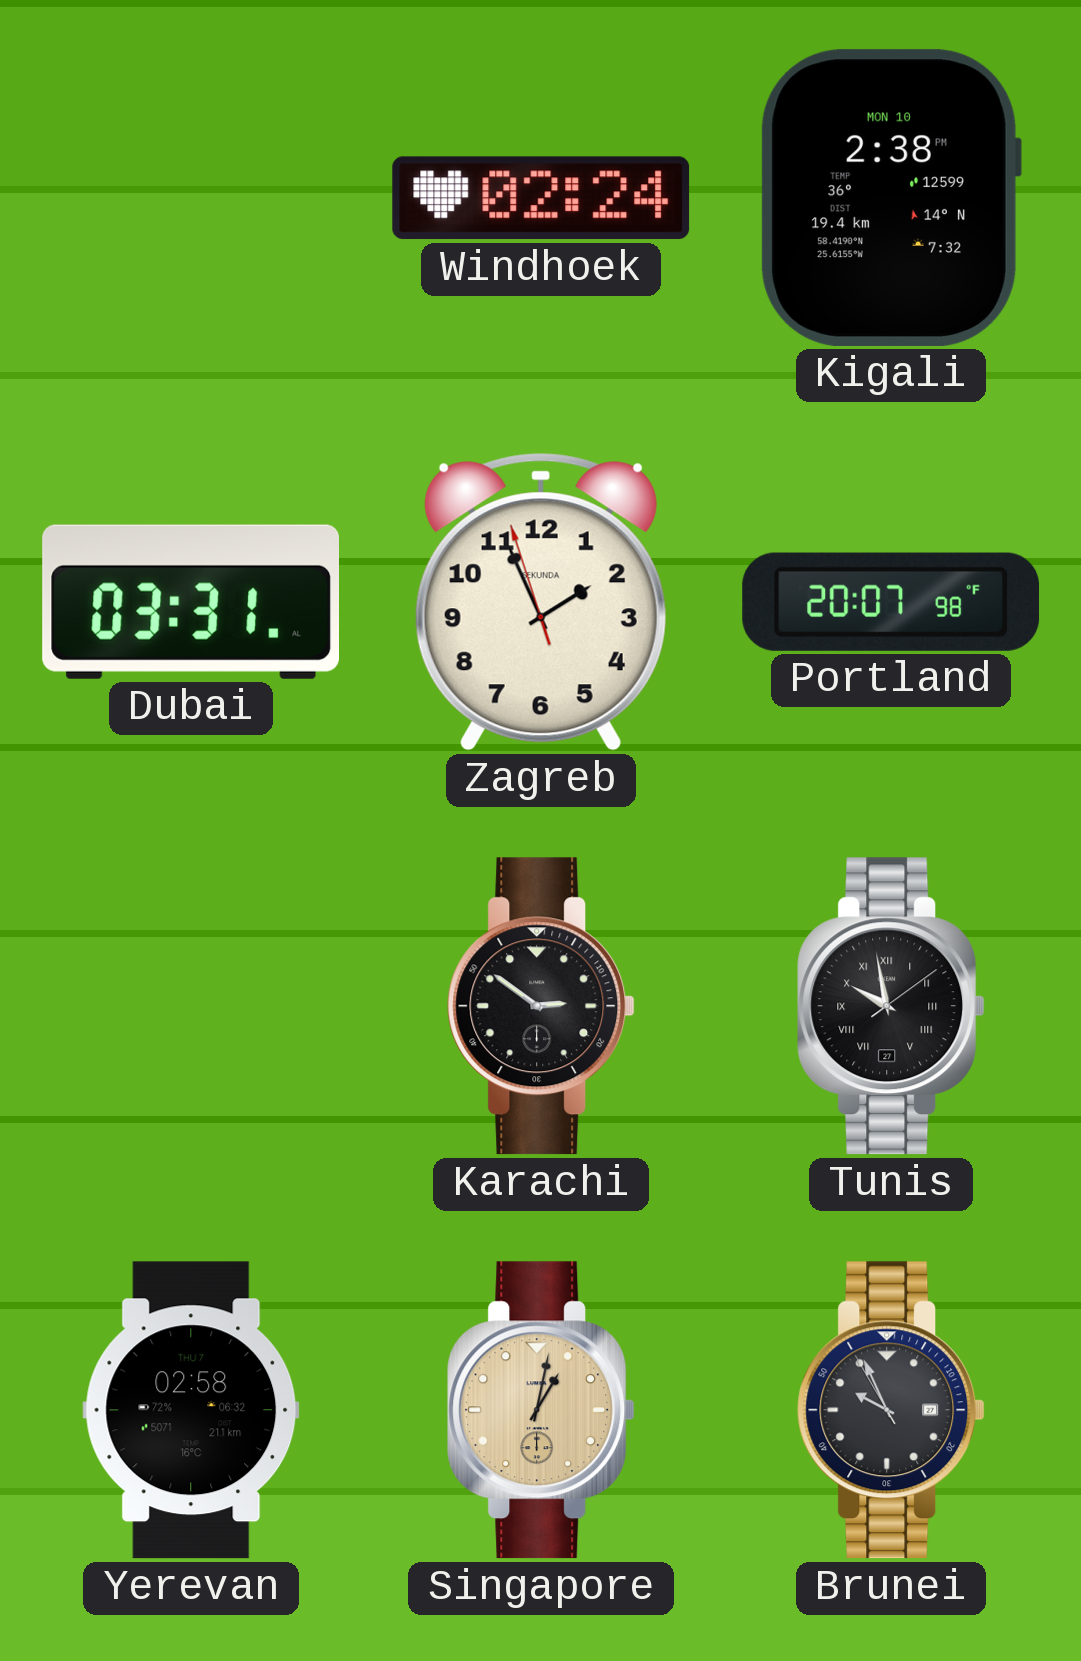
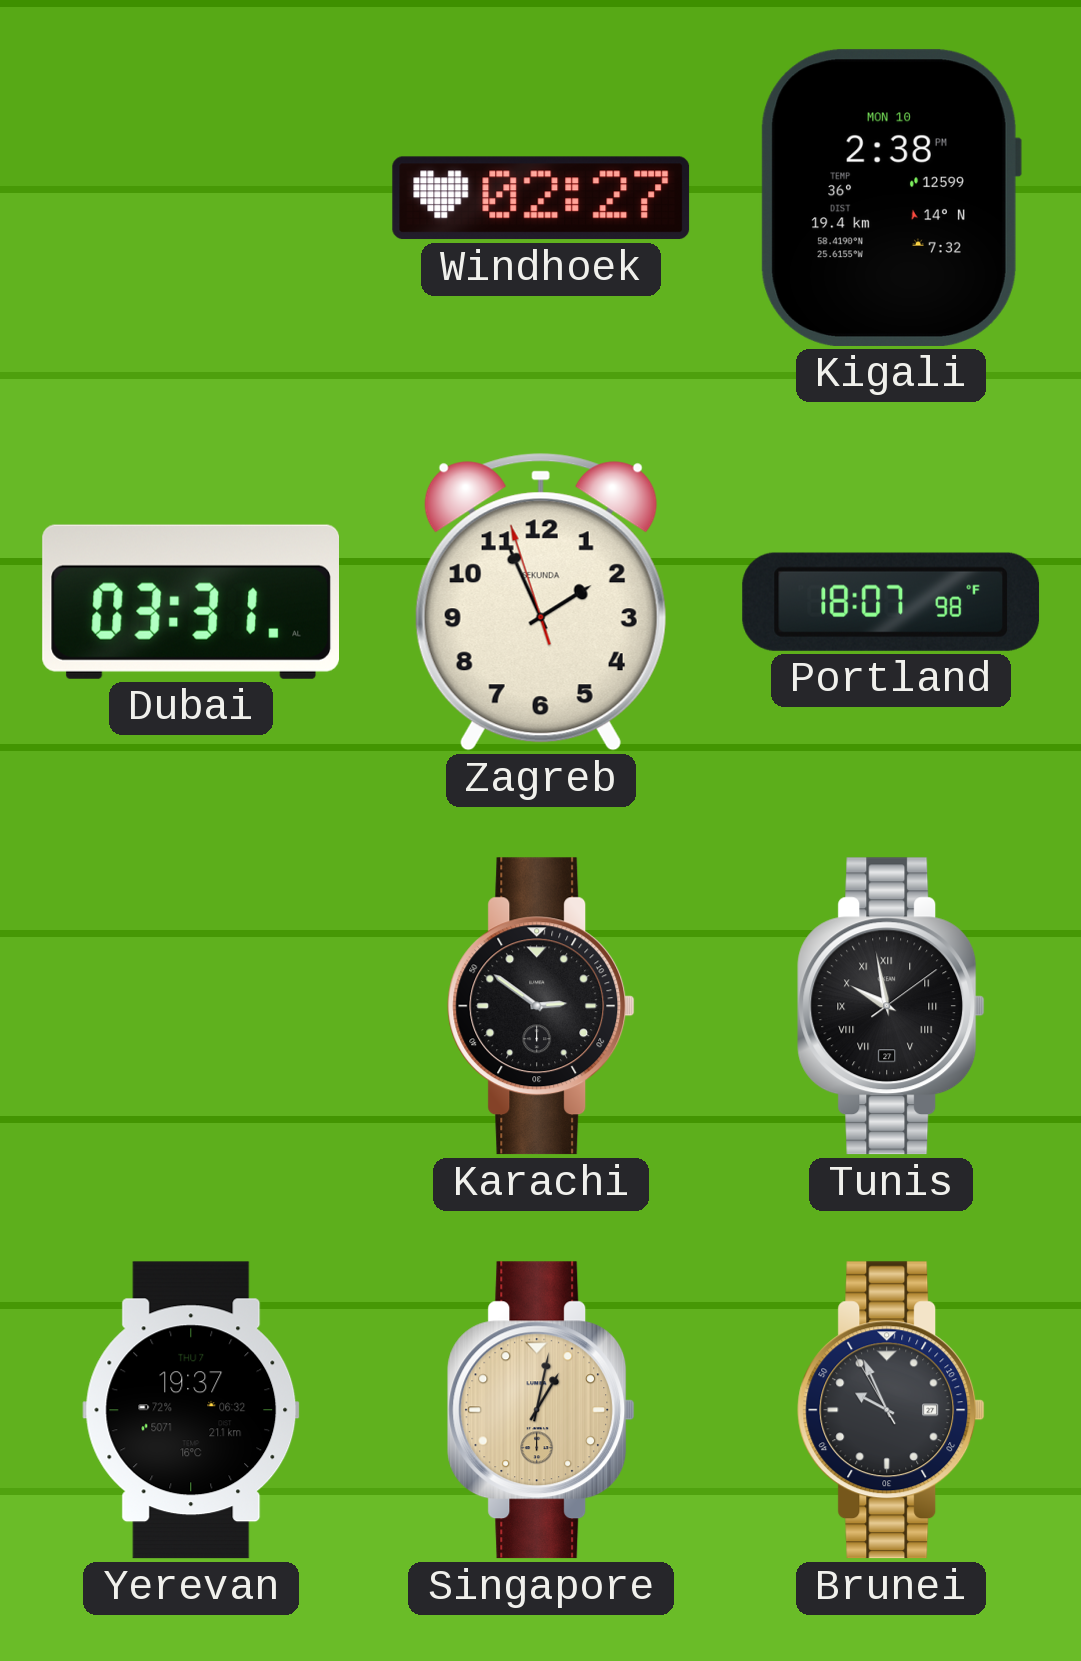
Windhoek: 02:24 -> 02:27
Portland: 20:07 -> 18:07
Yerevan: 02:58 -> 19:37
